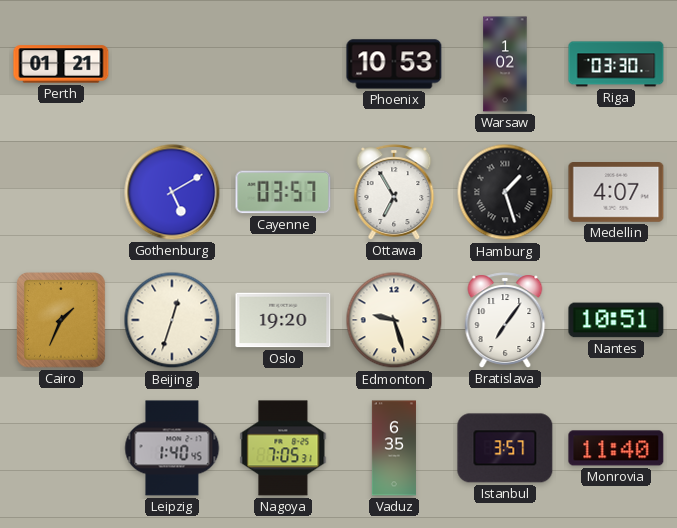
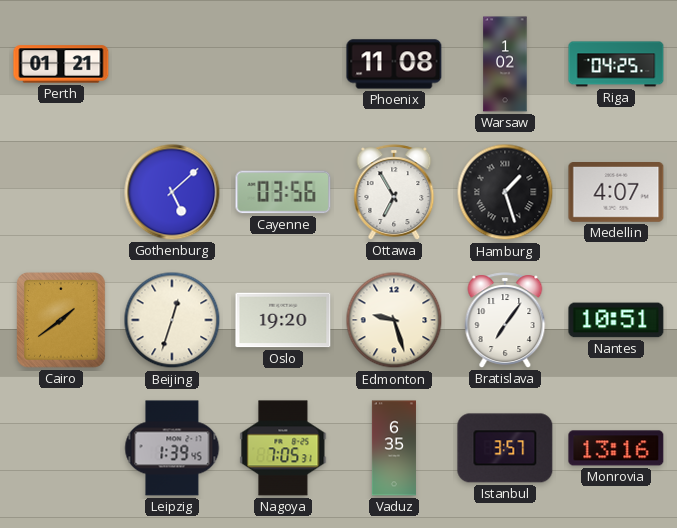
Phoenix: 10:53 -> 11:08
Riga: 03:30 -> 04:25
Gothenburg: 5:10 -> 5:08
Cayenne: 03:57 -> 03:56
Cairo: 1:34 -> 1:39
Leipzig: 1:40 -> 1:39
Monrovia: 11:40 -> 13:16
